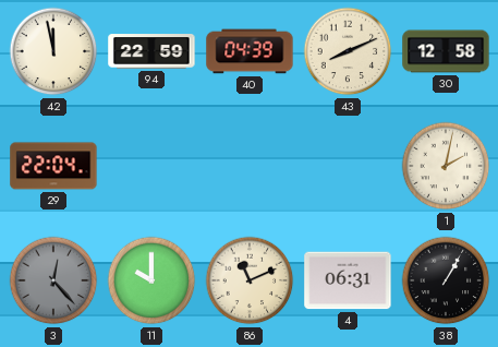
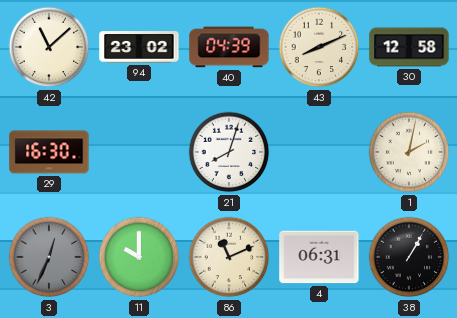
42: 11:58 -> 11:08
94: 22:59 -> 23:02
29: 22:04 -> 16:30
21: none -> 8:03
3: 12:23 -> 12:34
